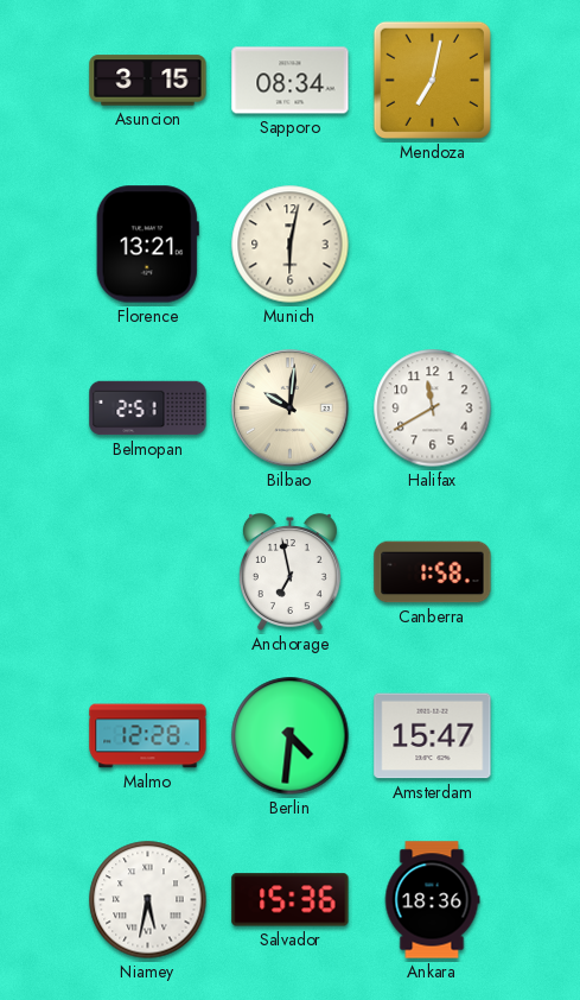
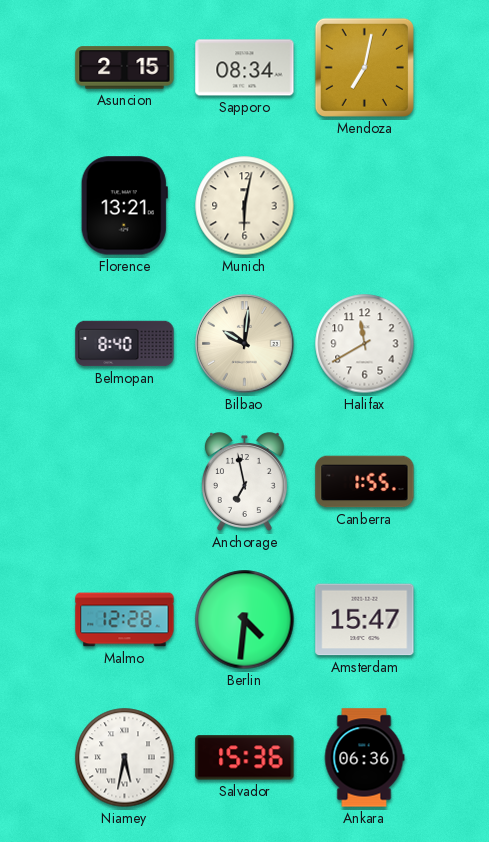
Asuncion: 3:15 -> 2:15
Belmopan: 2:51 -> 8:40
Canberra: 1:58 -> 1:55
Ankara: 18:36 -> 06:36
